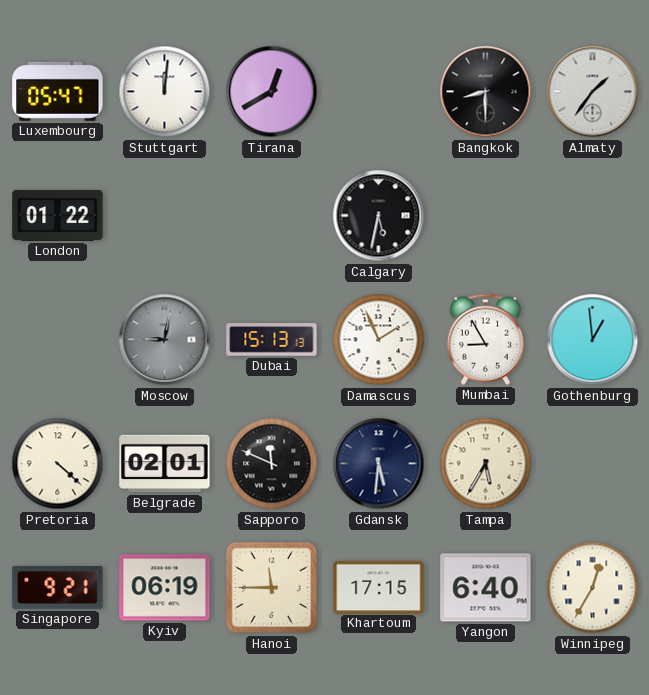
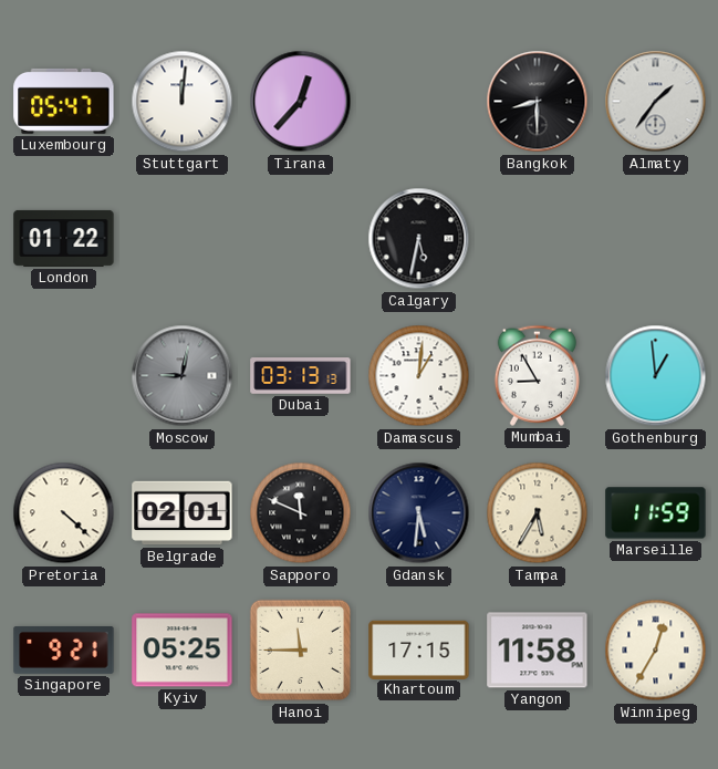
Tirana: 12:40 -> 12:37
Dubai: 15:13 -> 03:13
Damascus: 1:56 -> 1:01
Marseille: none -> 11:59
Kyiv: 06:19 -> 05:25
Yangon: 6:40 -> 11:58
